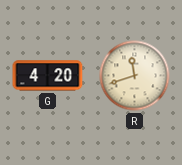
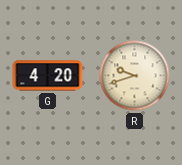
R: 11:42 -> 9:42
